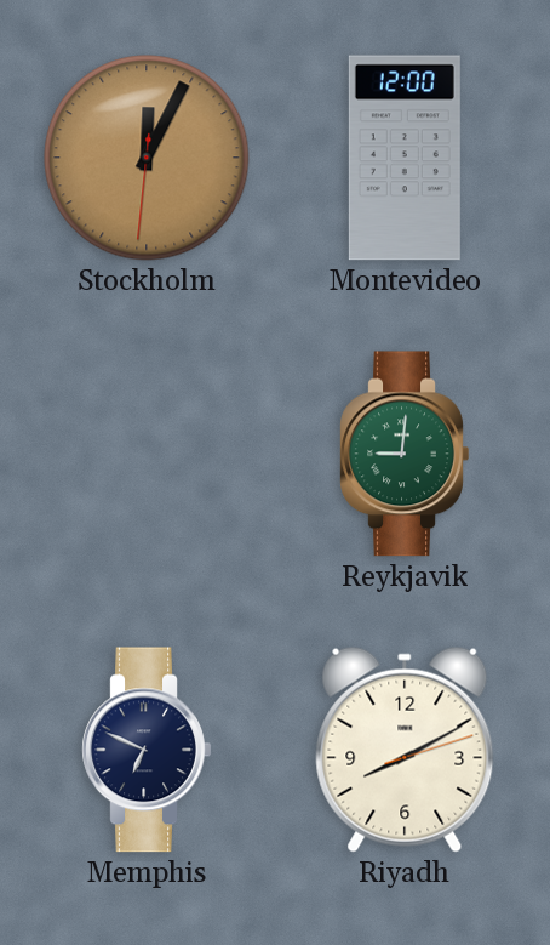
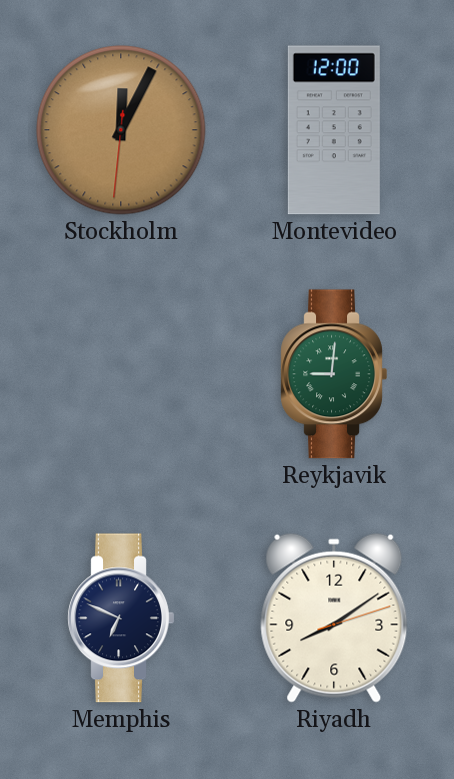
Riyadh: 8:10 -> 8:09
